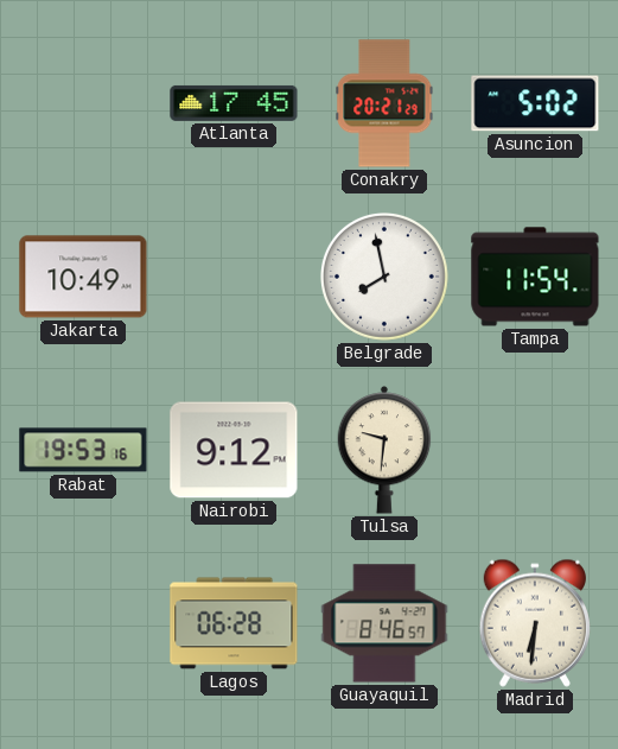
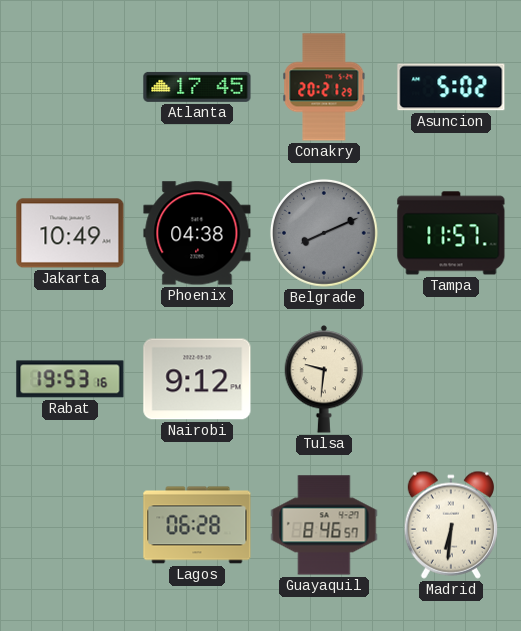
Phoenix: none -> 04:38
Belgrade: 7:58 -> 8:11
Belgrade dial: white -> grey
Tampa: 11:54 -> 11:57
